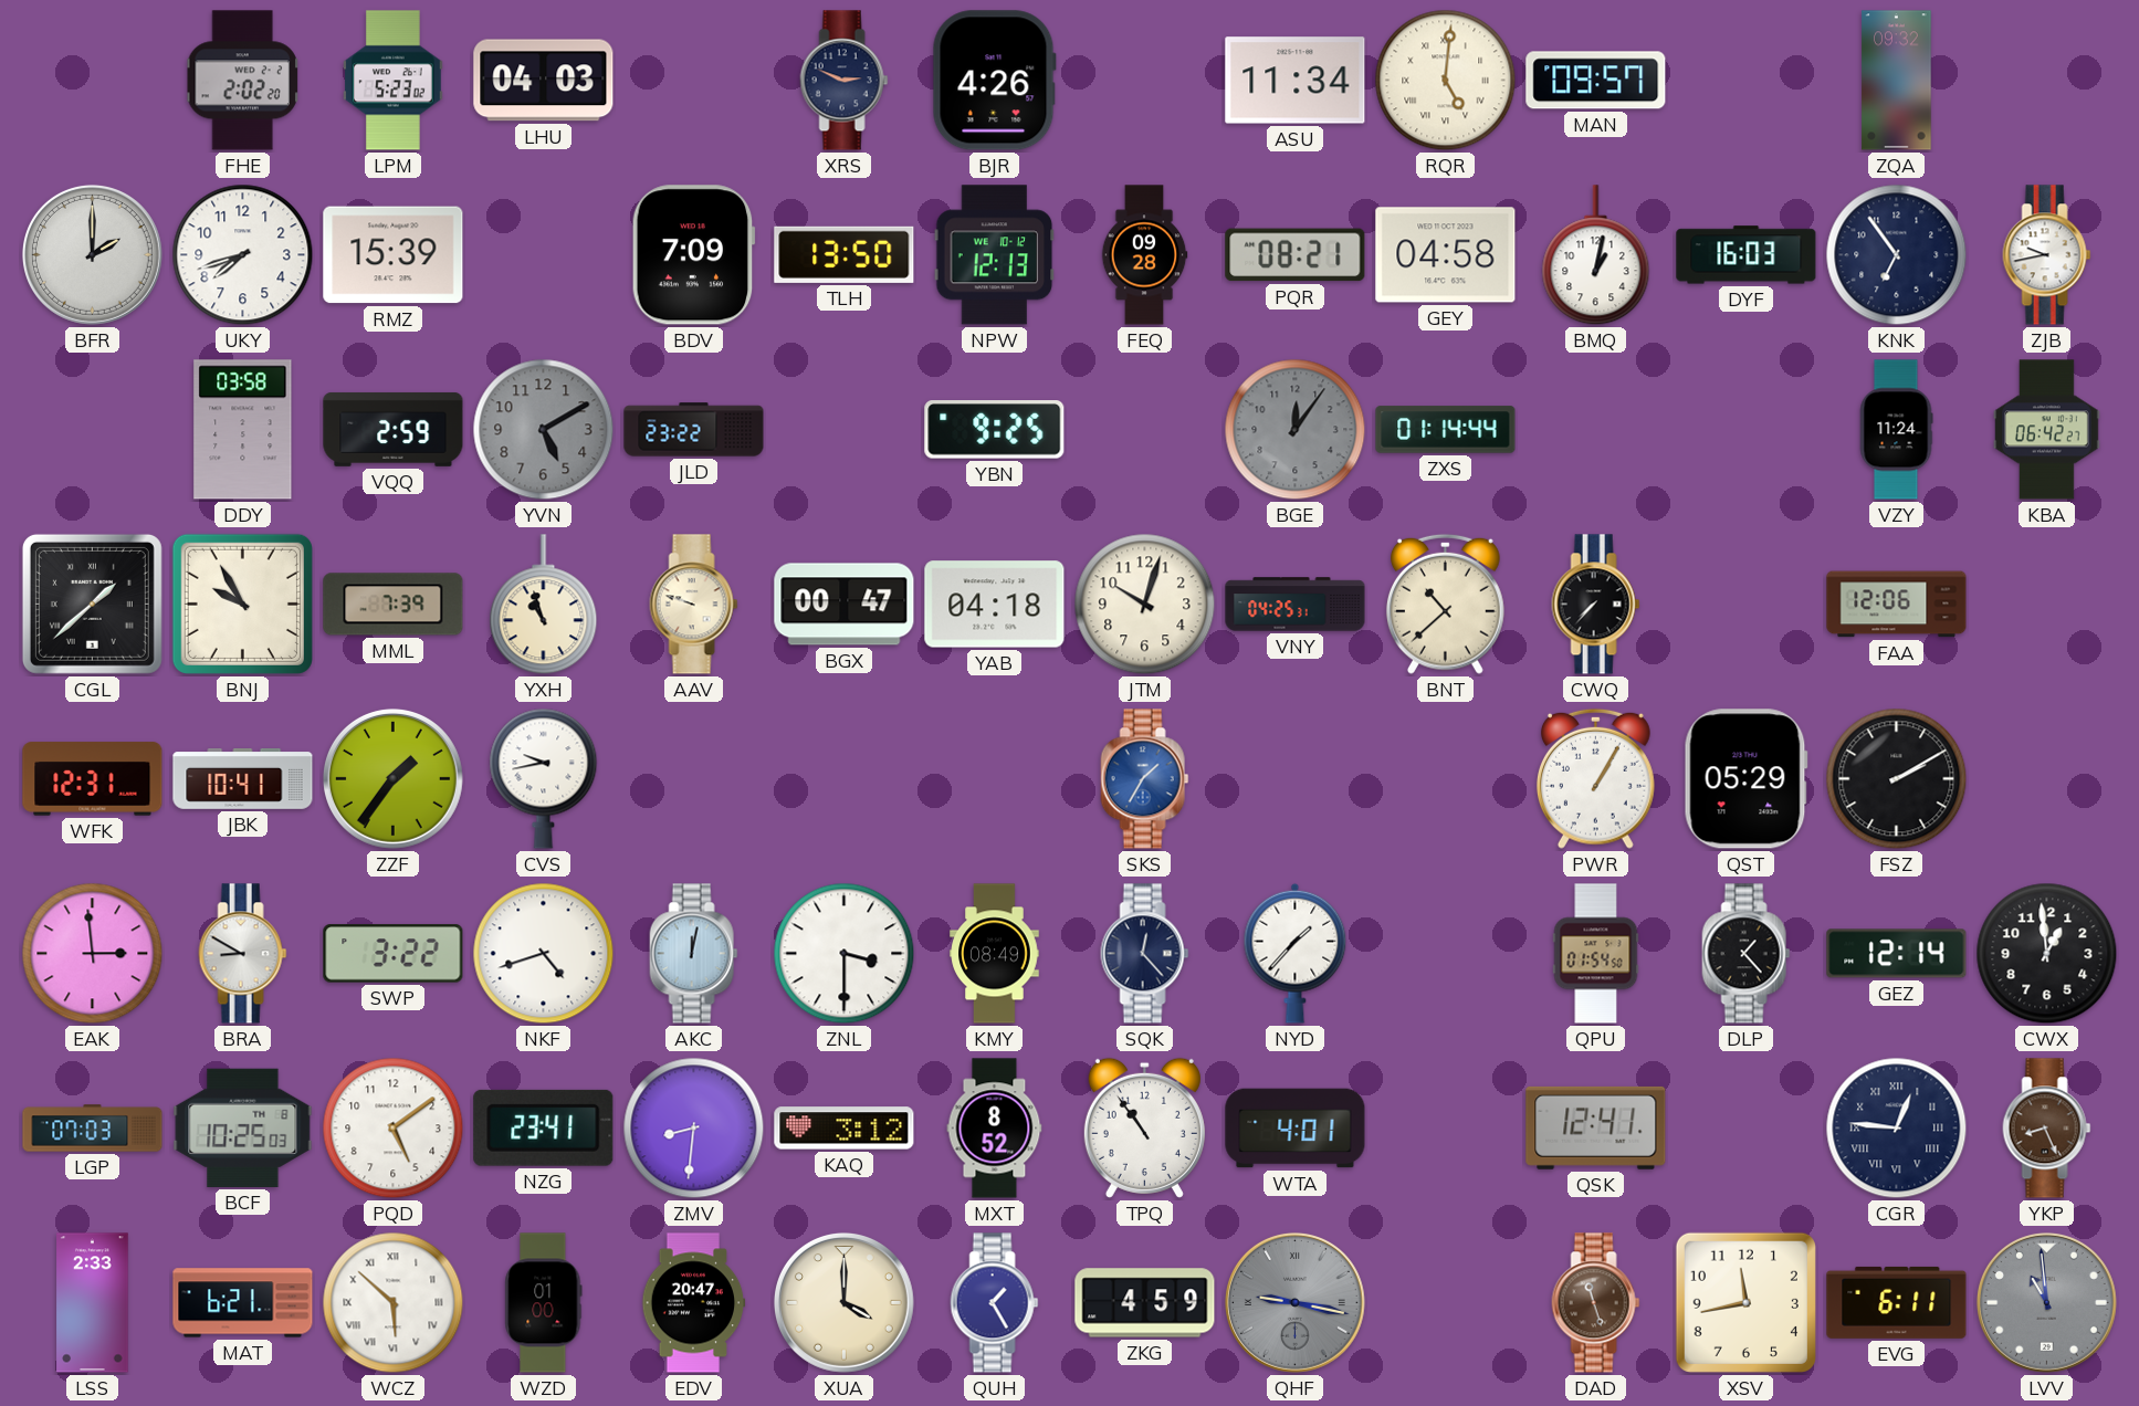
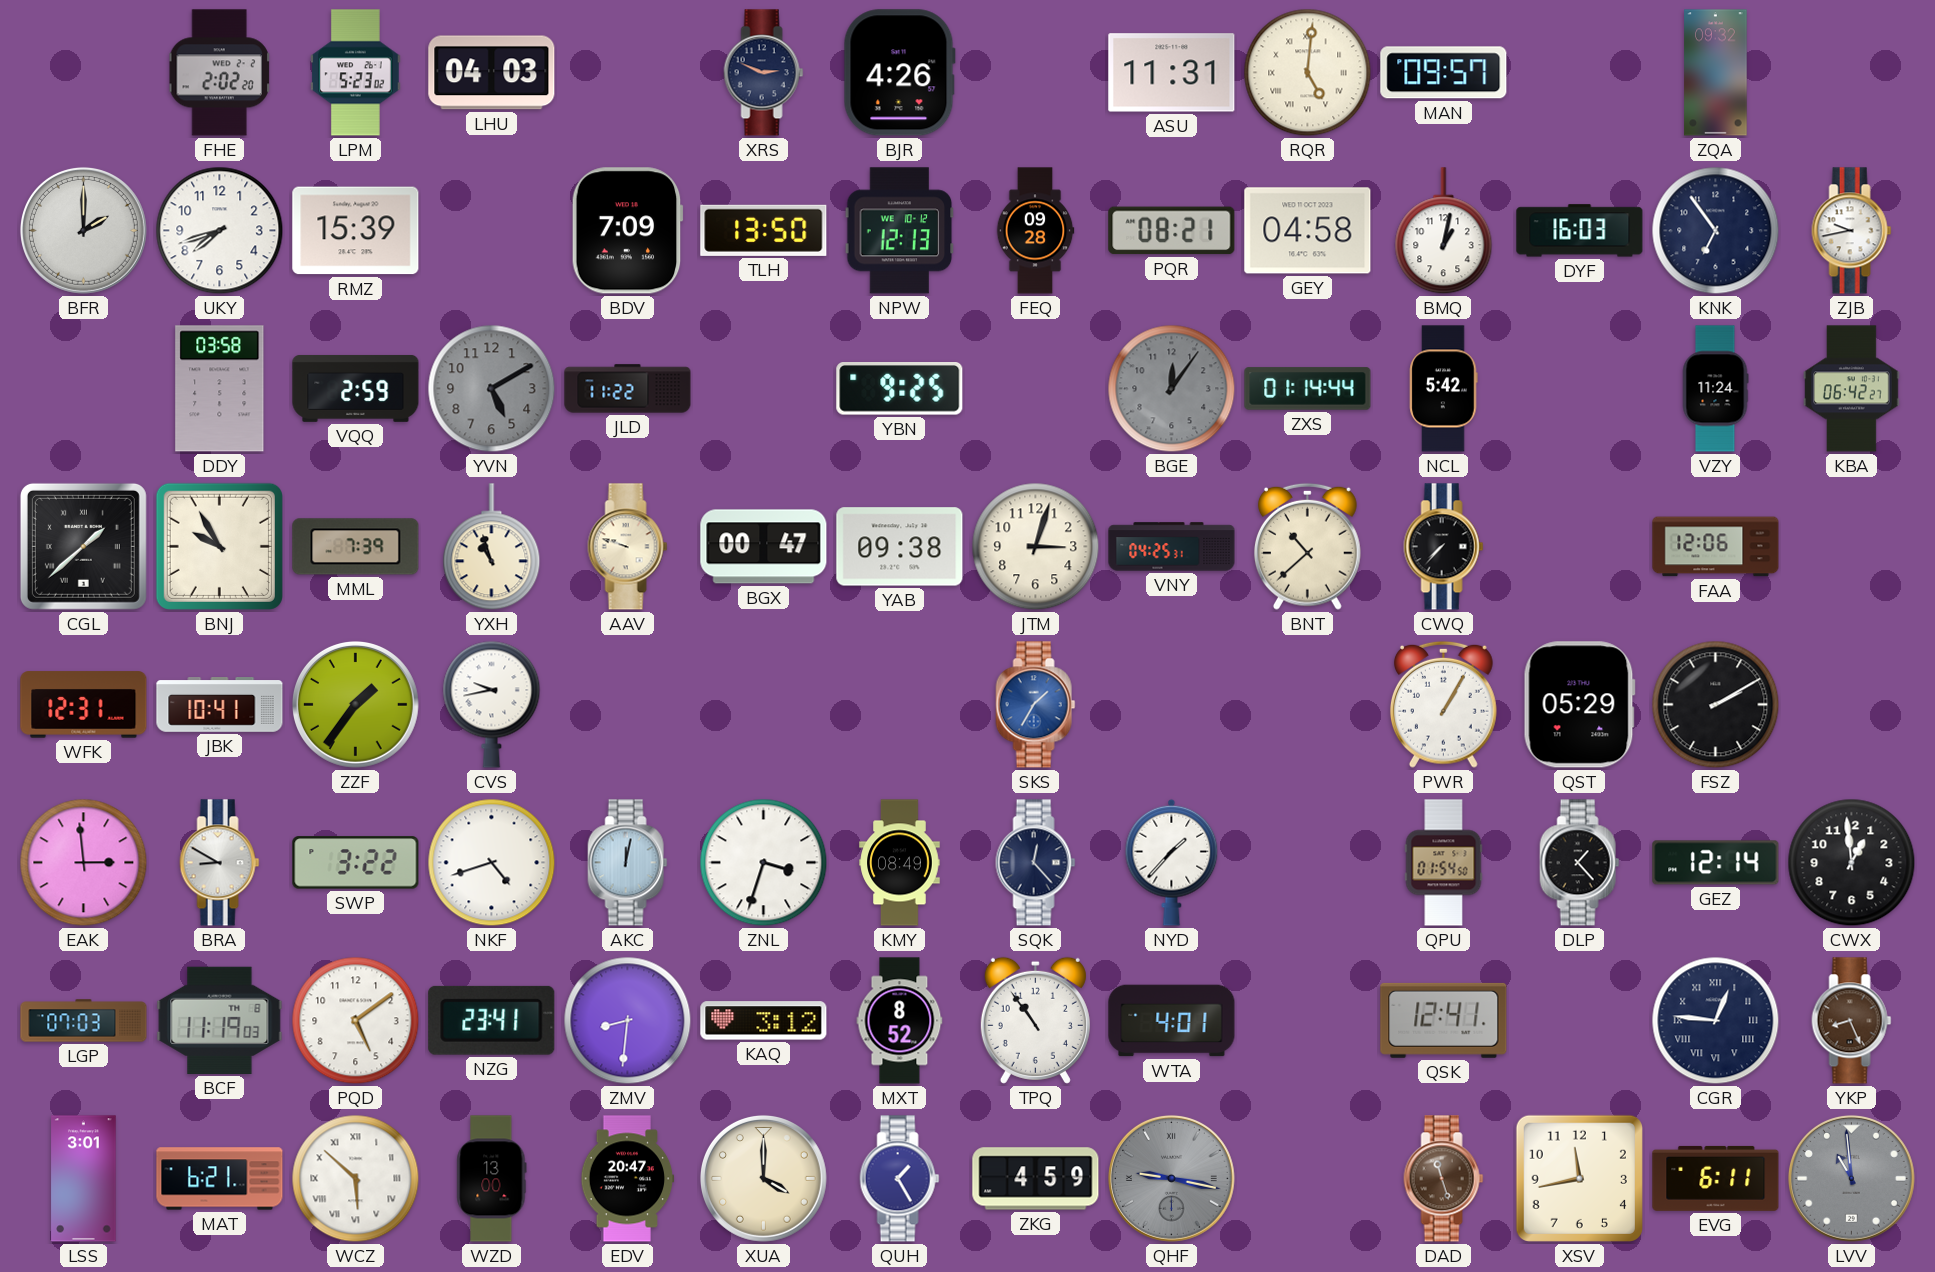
ASU: 11:34 -> 11:31
JLD: 23:22 -> 11:22
NCL: none -> 5:42
YAB: 04:18 -> 09:38
JTM: 10:03 -> 3:03
ZNL: 3:30 -> 3:33
BCF: 10:25 -> 11:19
LSS: 2:33 -> 3:01
WZD: 01:00 -> 13:00
